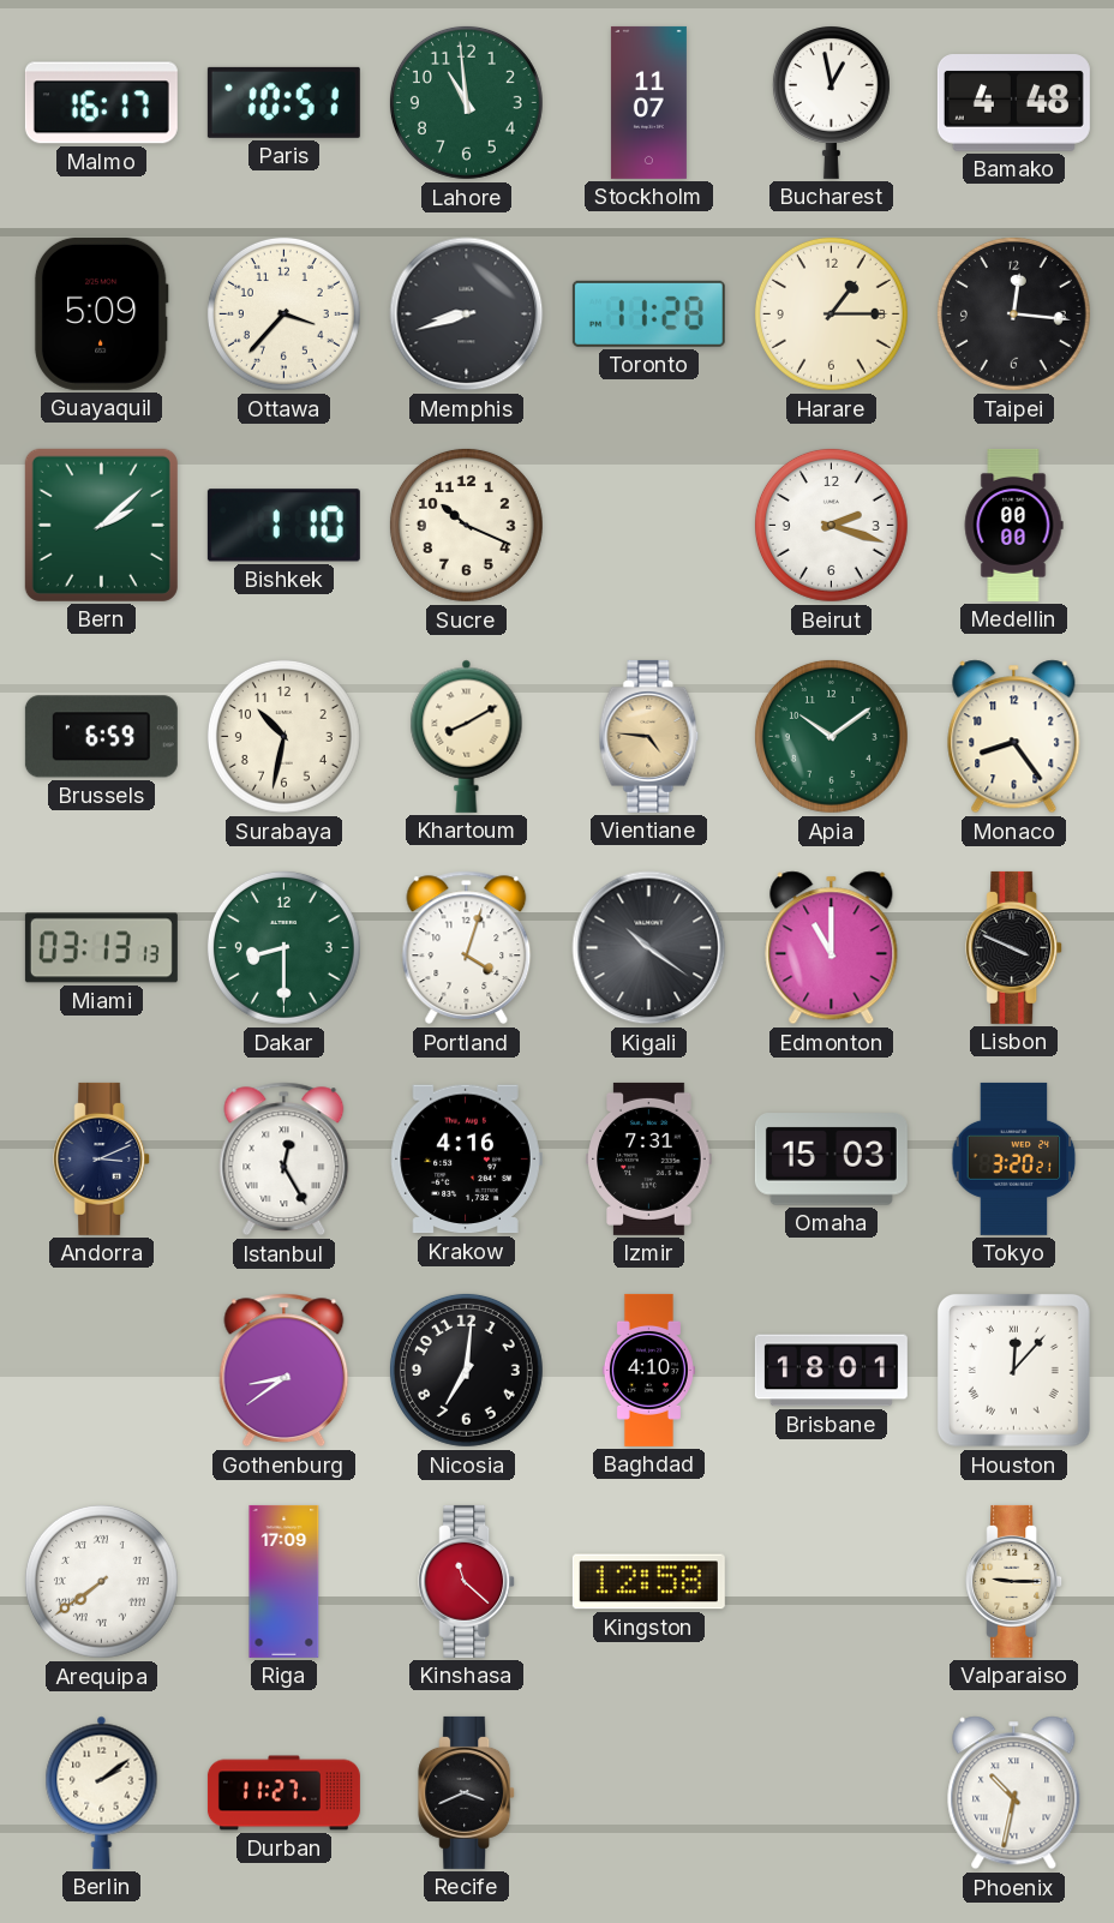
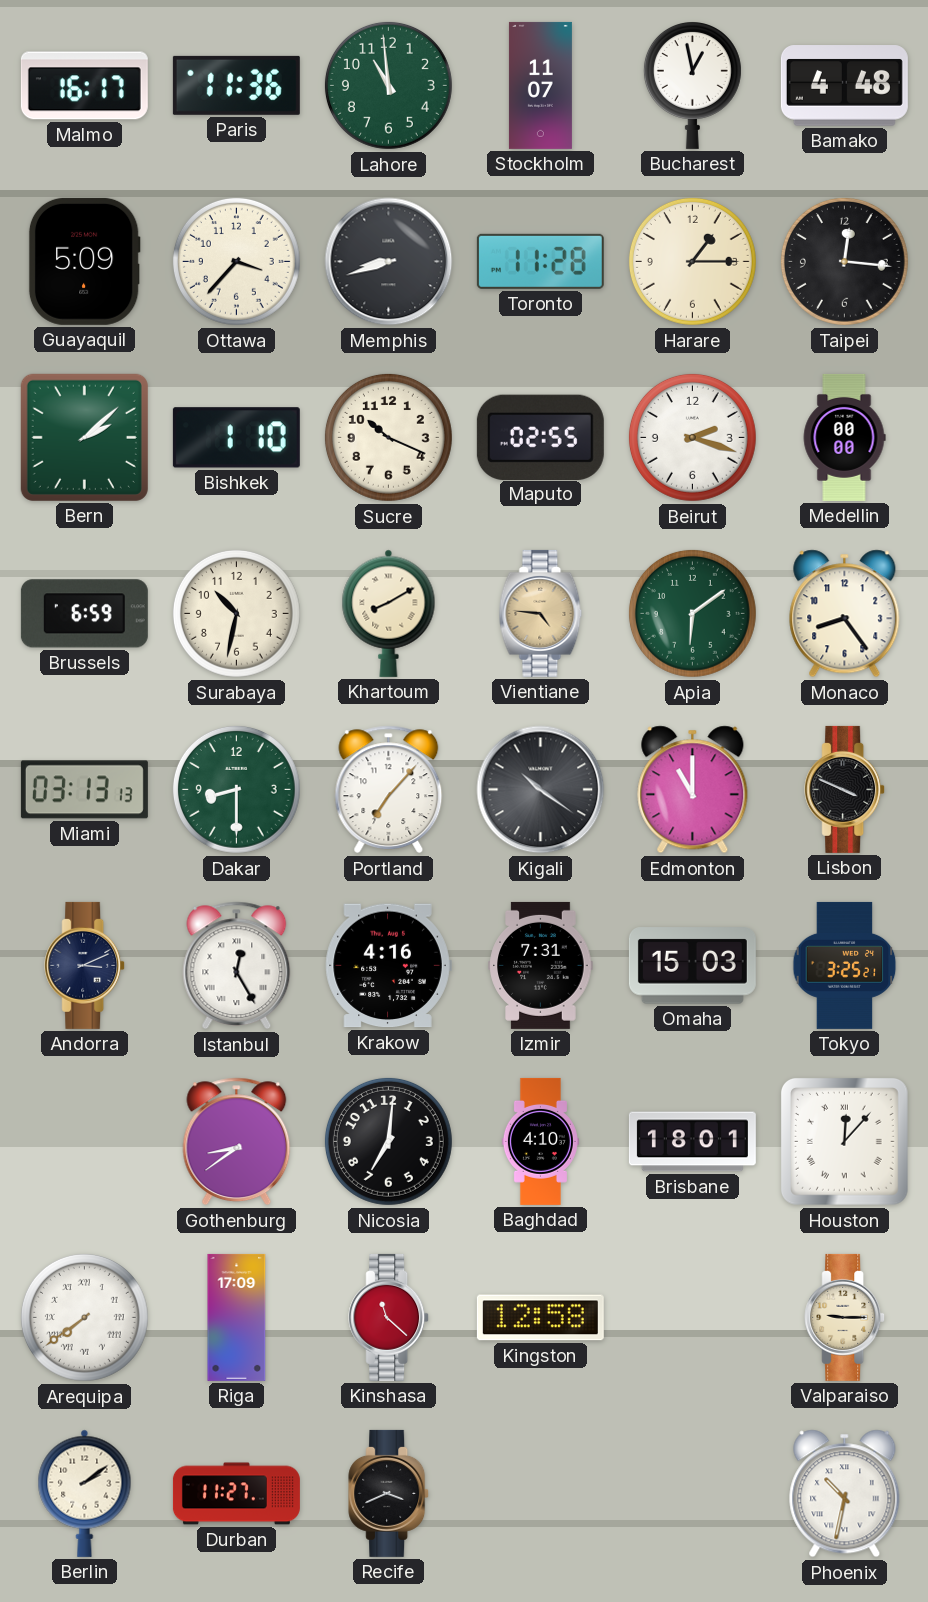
Paris: 10:51 -> 11:36
Maputo: none -> 02:55
Apia: 10:09 -> 6:09
Portland: 4:03 -> 7:07
Tokyo: 3:20 -> 3:25
